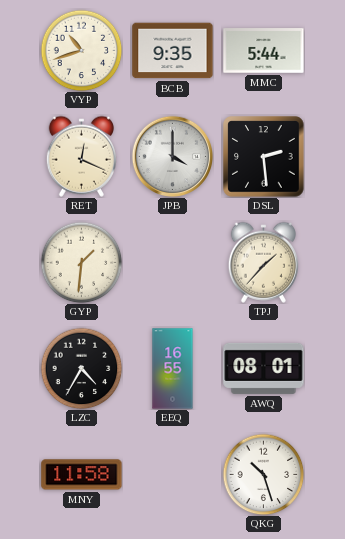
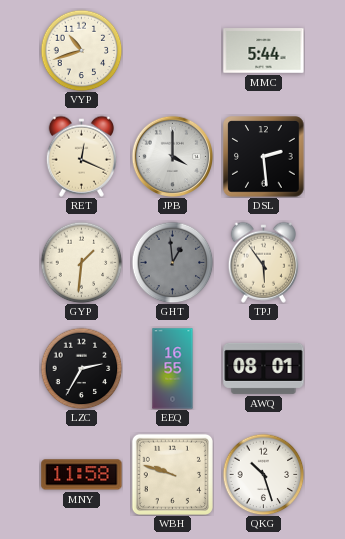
BCB: 9:35 -> none
GHT: none -> 12:59
TPJ: 1:37 -> 5:54
LZC: 4:35 -> 2:35
WBH: none -> 9:48
